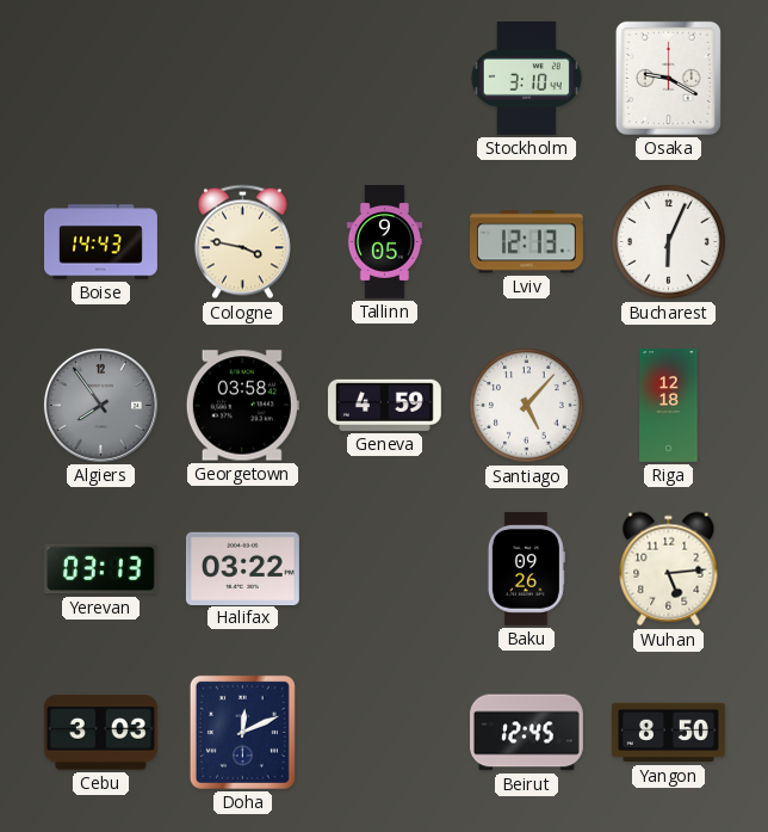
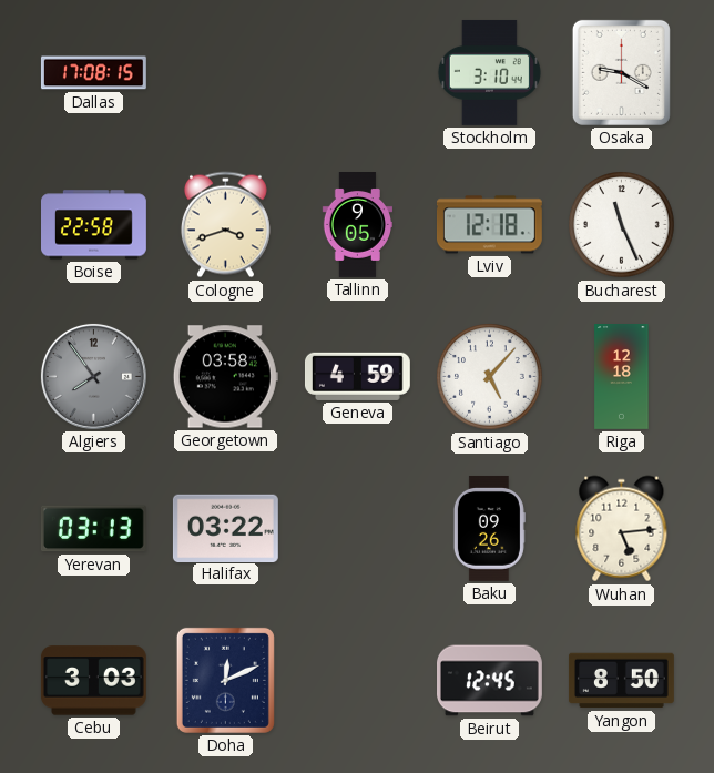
Dallas: none -> 17:08
Boise: 14:43 -> 22:58
Cologne: 3:47 -> 3:42
Lviv: 12:13 -> 12:18
Bucharest: 6:04 -> 11:26
